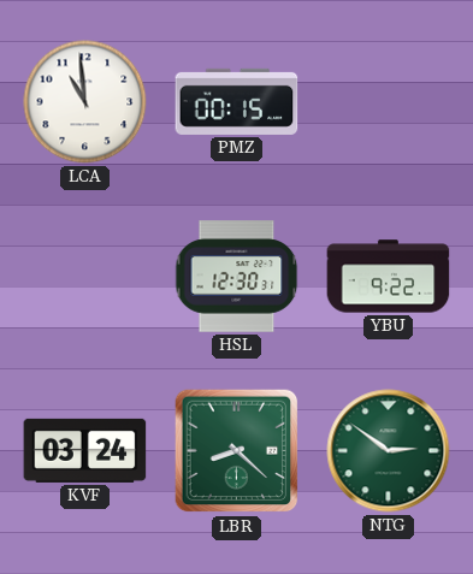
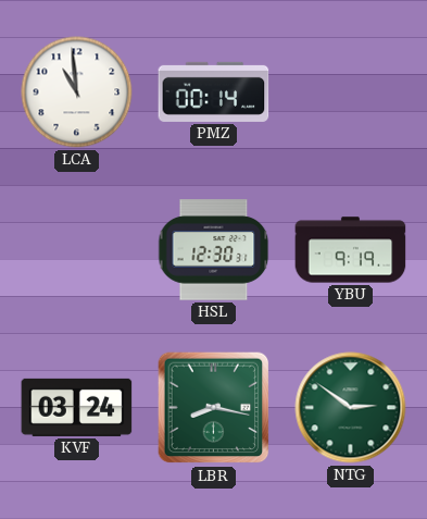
PMZ: 00:15 -> 00:14
YBU: 9:22 -> 9:19
LBR: 8:22 -> 8:17
